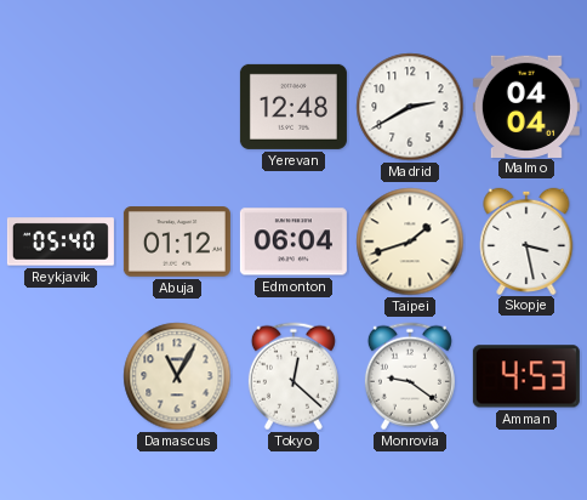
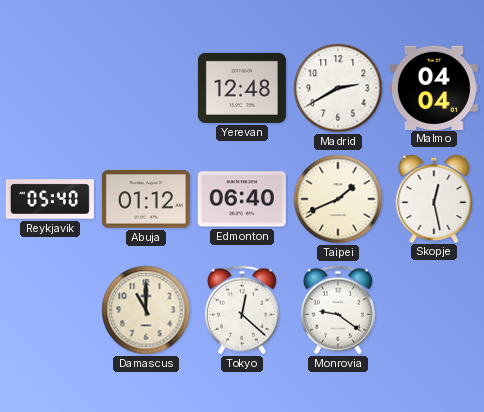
Edmonton: 06:04 -> 06:40
Taipei: 1:42 -> 1:41
Skopje: 3:28 -> 12:28
Damascus: 11:05 -> 11:00
Amman: 4:53 -> none
